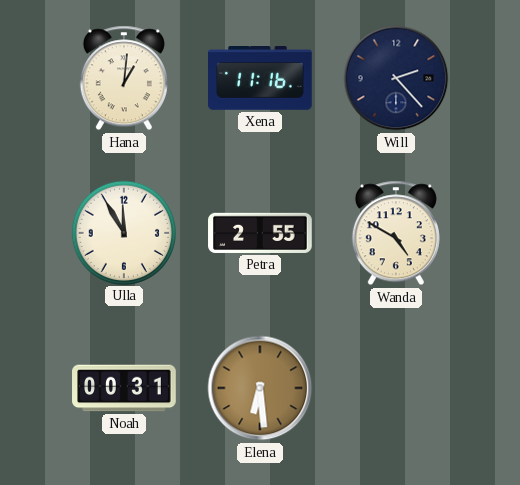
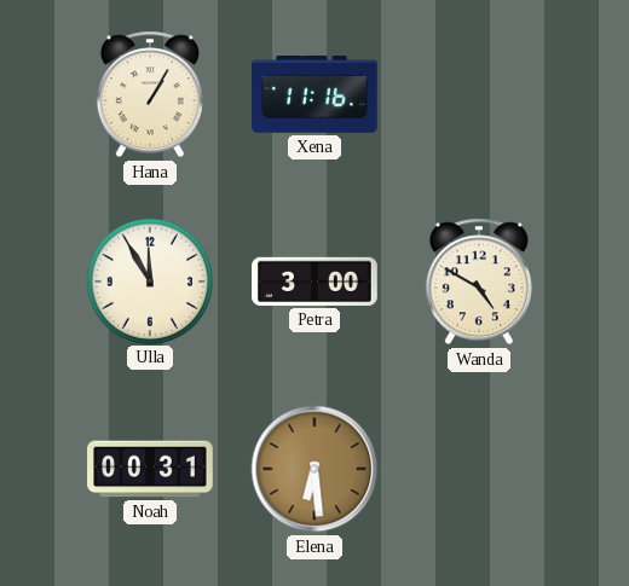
Hana: 1:01 -> 1:05
Will: 2:23 -> none
Petra: 2:55 -> 3:00
